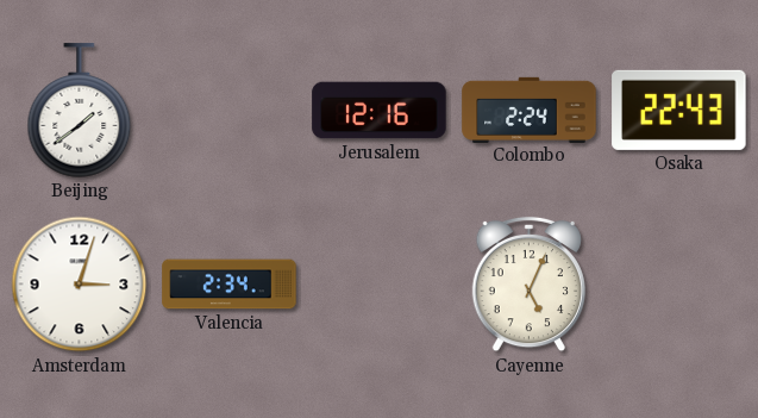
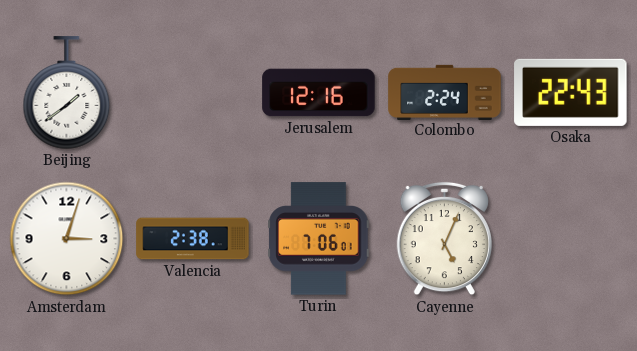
Valencia: 2:34 -> 2:38
Turin: none -> 7:06
